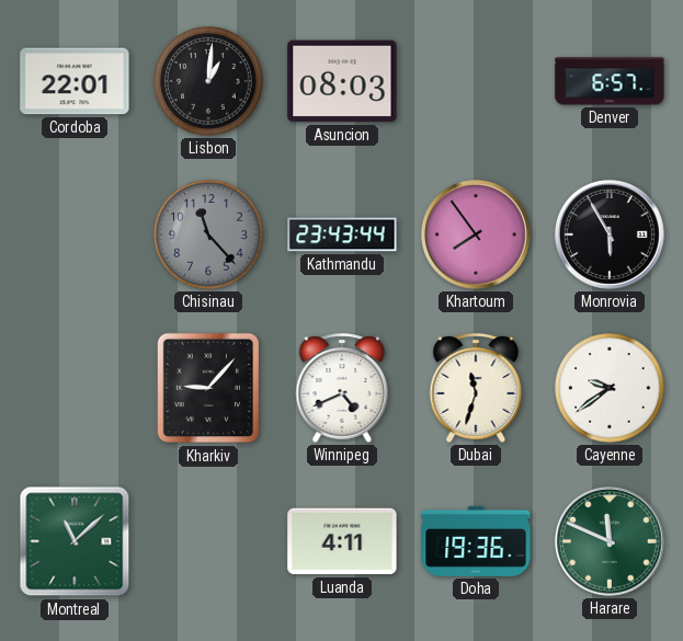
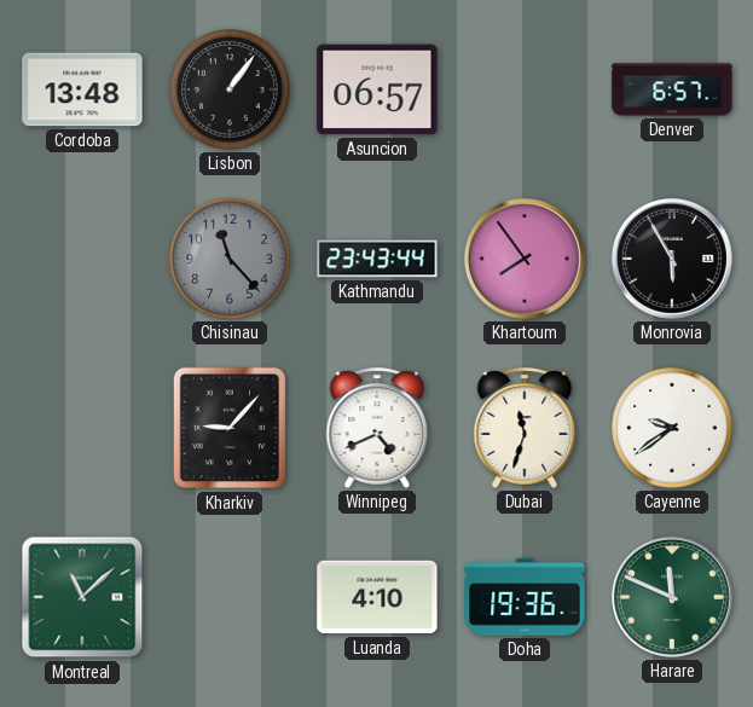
Cordoba: 22:01 -> 13:48
Lisbon: 1:01 -> 1:06
Asuncion: 08:03 -> 06:57
Luanda: 4:11 -> 4:10
